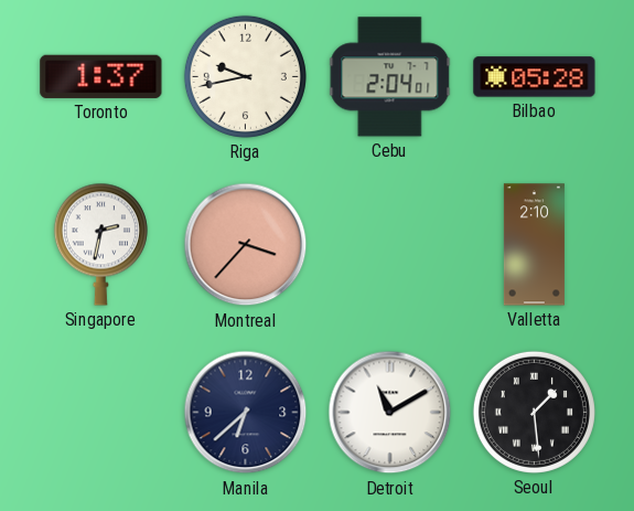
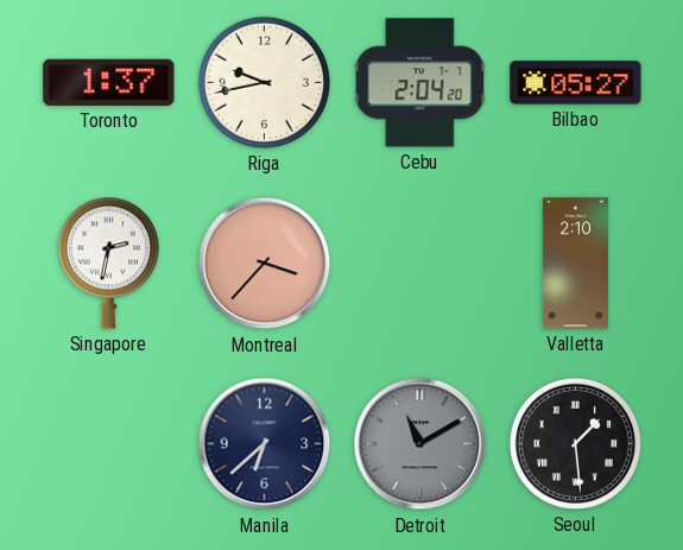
Cebu: 2:04:01 -> 2:04:20
Bilbao: 05:28 -> 05:27
Detroit dial: white -> grey
